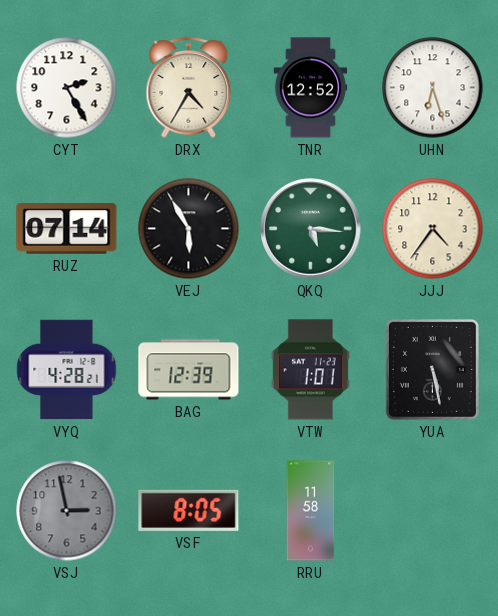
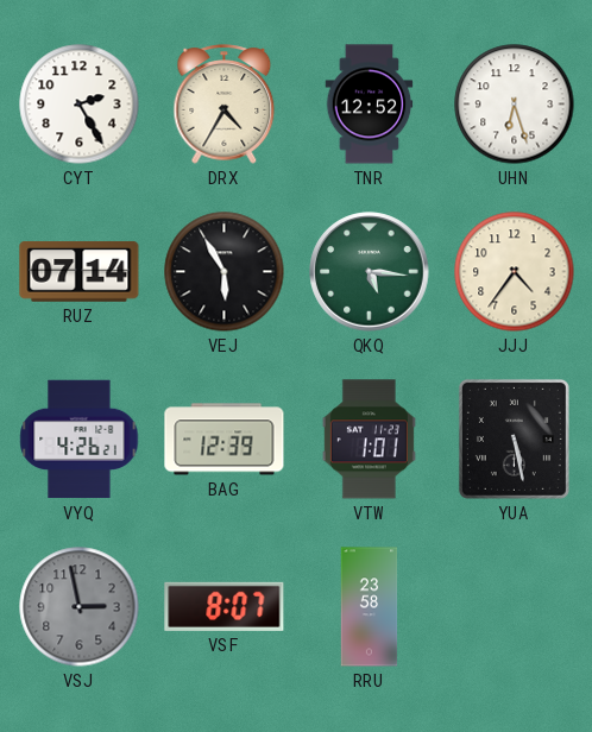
VYQ: 4:28 -> 4:26
VSF: 8:05 -> 8:07
RRU: 11:58 -> 23:58
